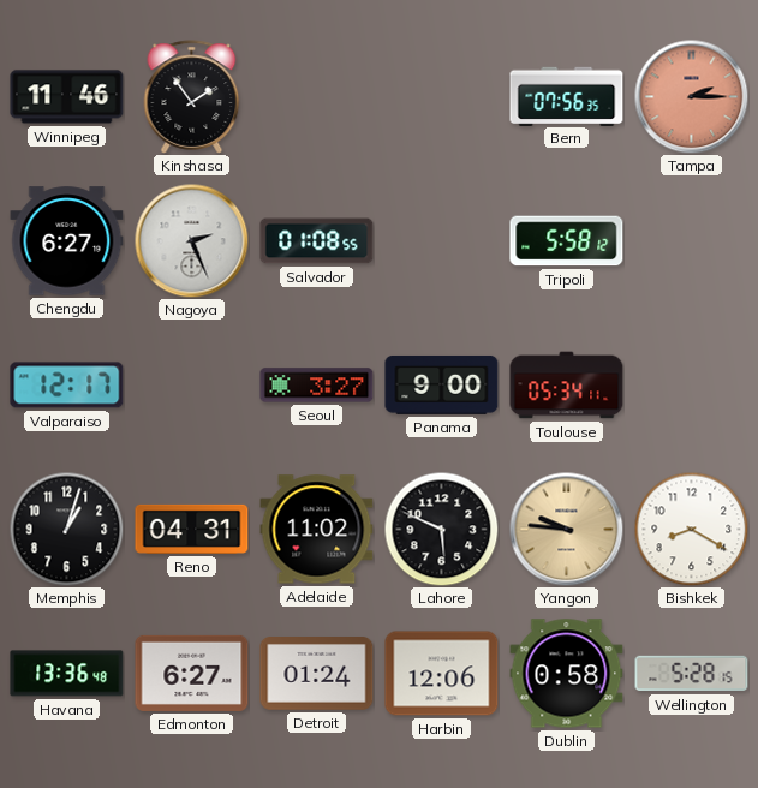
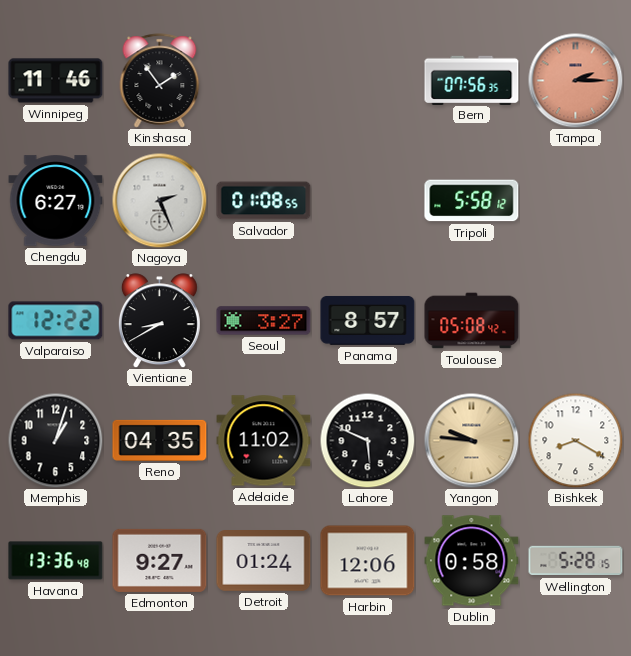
Valparaiso: 12:17 -> 12:22
Vientiane: none -> 8:40
Panama: 9:00 -> 8:57
Toulouse: 05:34 -> 05:08
Reno: 04:31 -> 04:35
Edmonton: 6:27 -> 9:27
